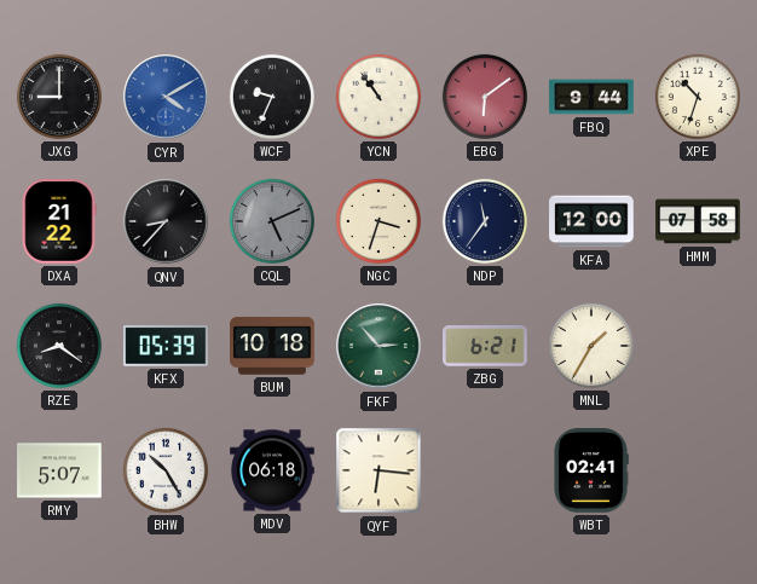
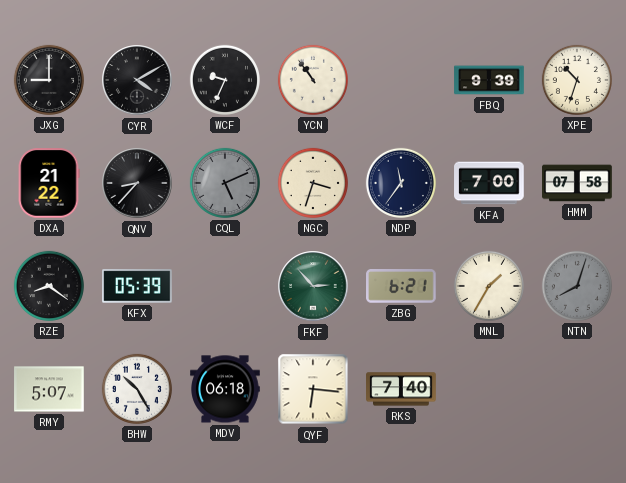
CYR dial: blue -> black
EBG: 6:09 -> none
FBQ: 9:44 -> 9:39
KFA: 12:00 -> 7:00
BUM: 10:18 -> none
NTN: none -> 8:03
RKS: none -> 7:40
WBT: 02:41 -> none
